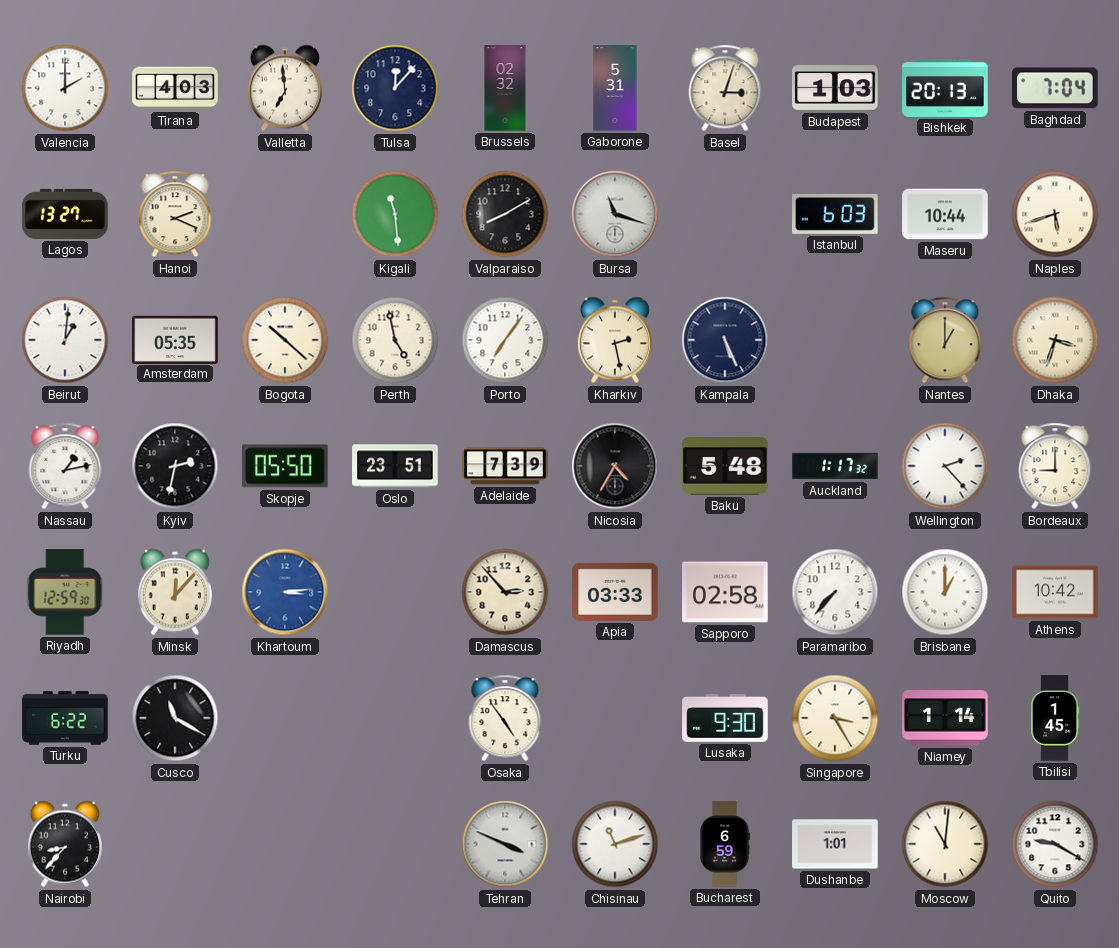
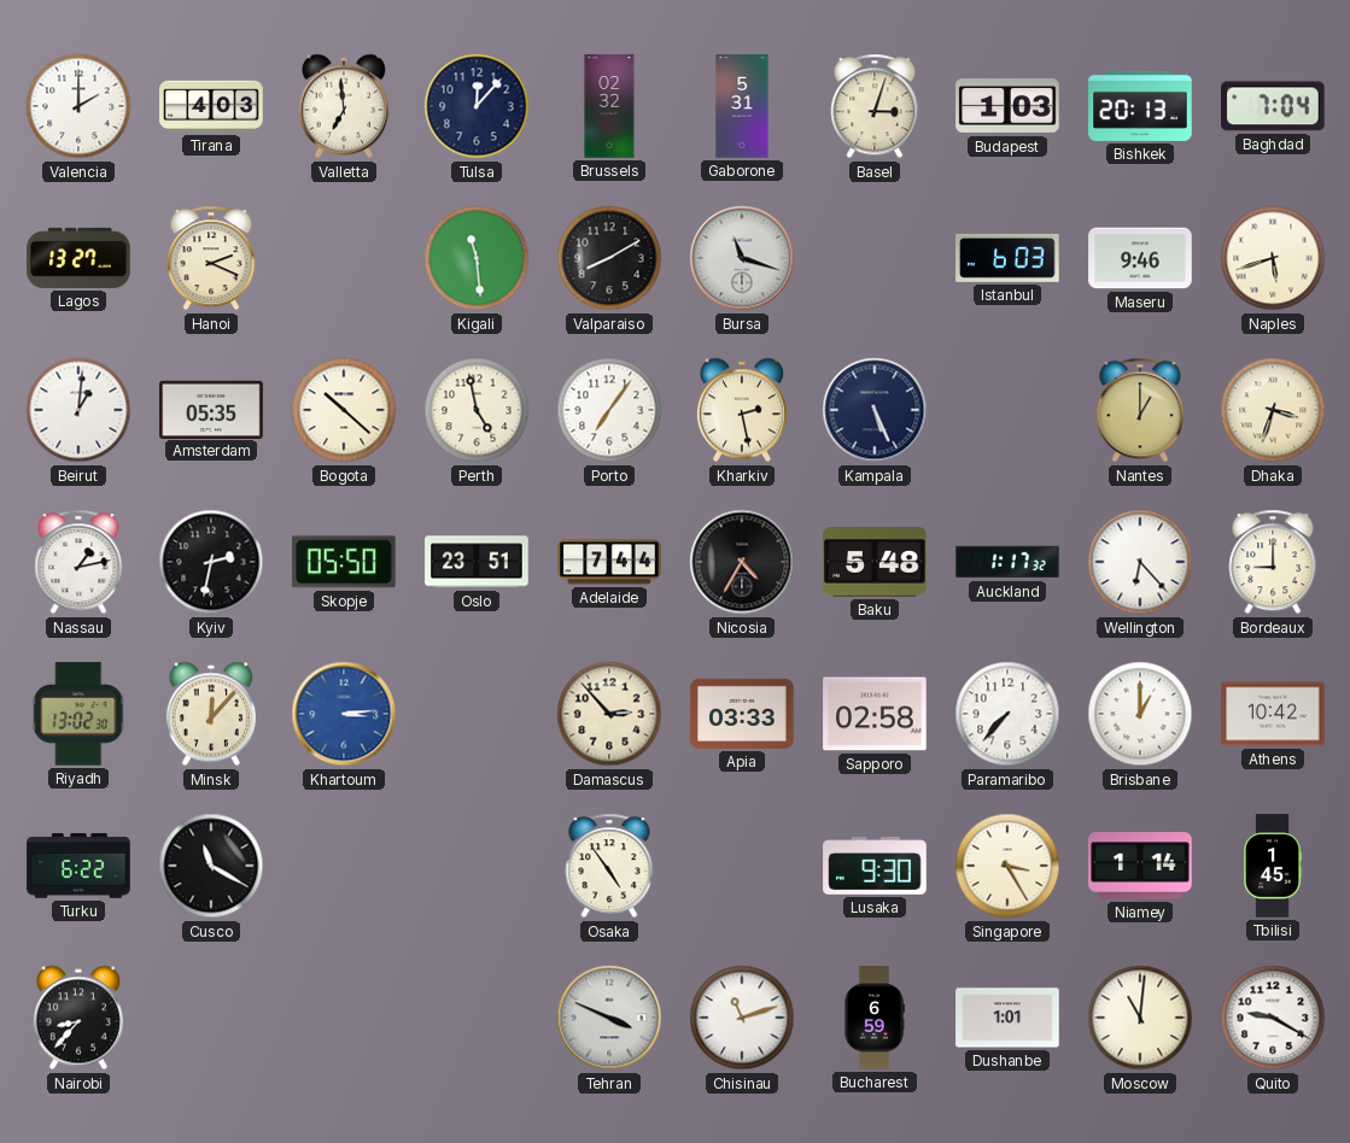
Maseru: 10:44 -> 9:46
Adelaide: 7:39 -> 7:44
Wellington: 2:23 -> 6:23
Riyadh: 12:59 -> 13:02
